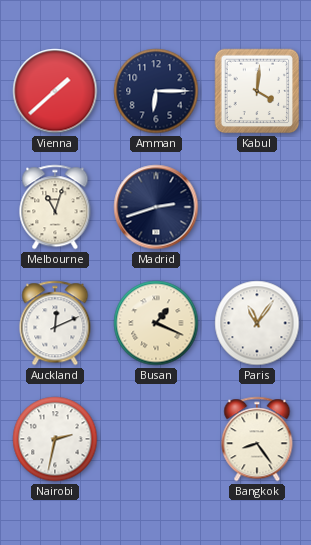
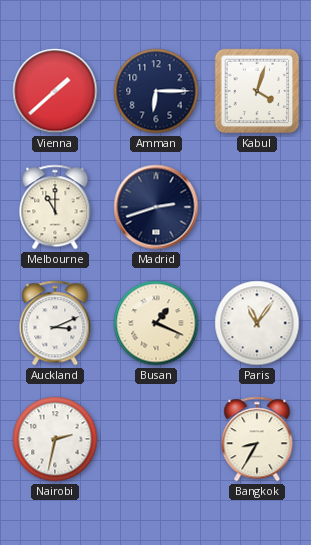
Kabul: 4:01 -> 4:03
Melbourne: 11:03 -> 11:00
Auckland: 12:11 -> 3:11
Bangkok: 8:24 -> 8:35
